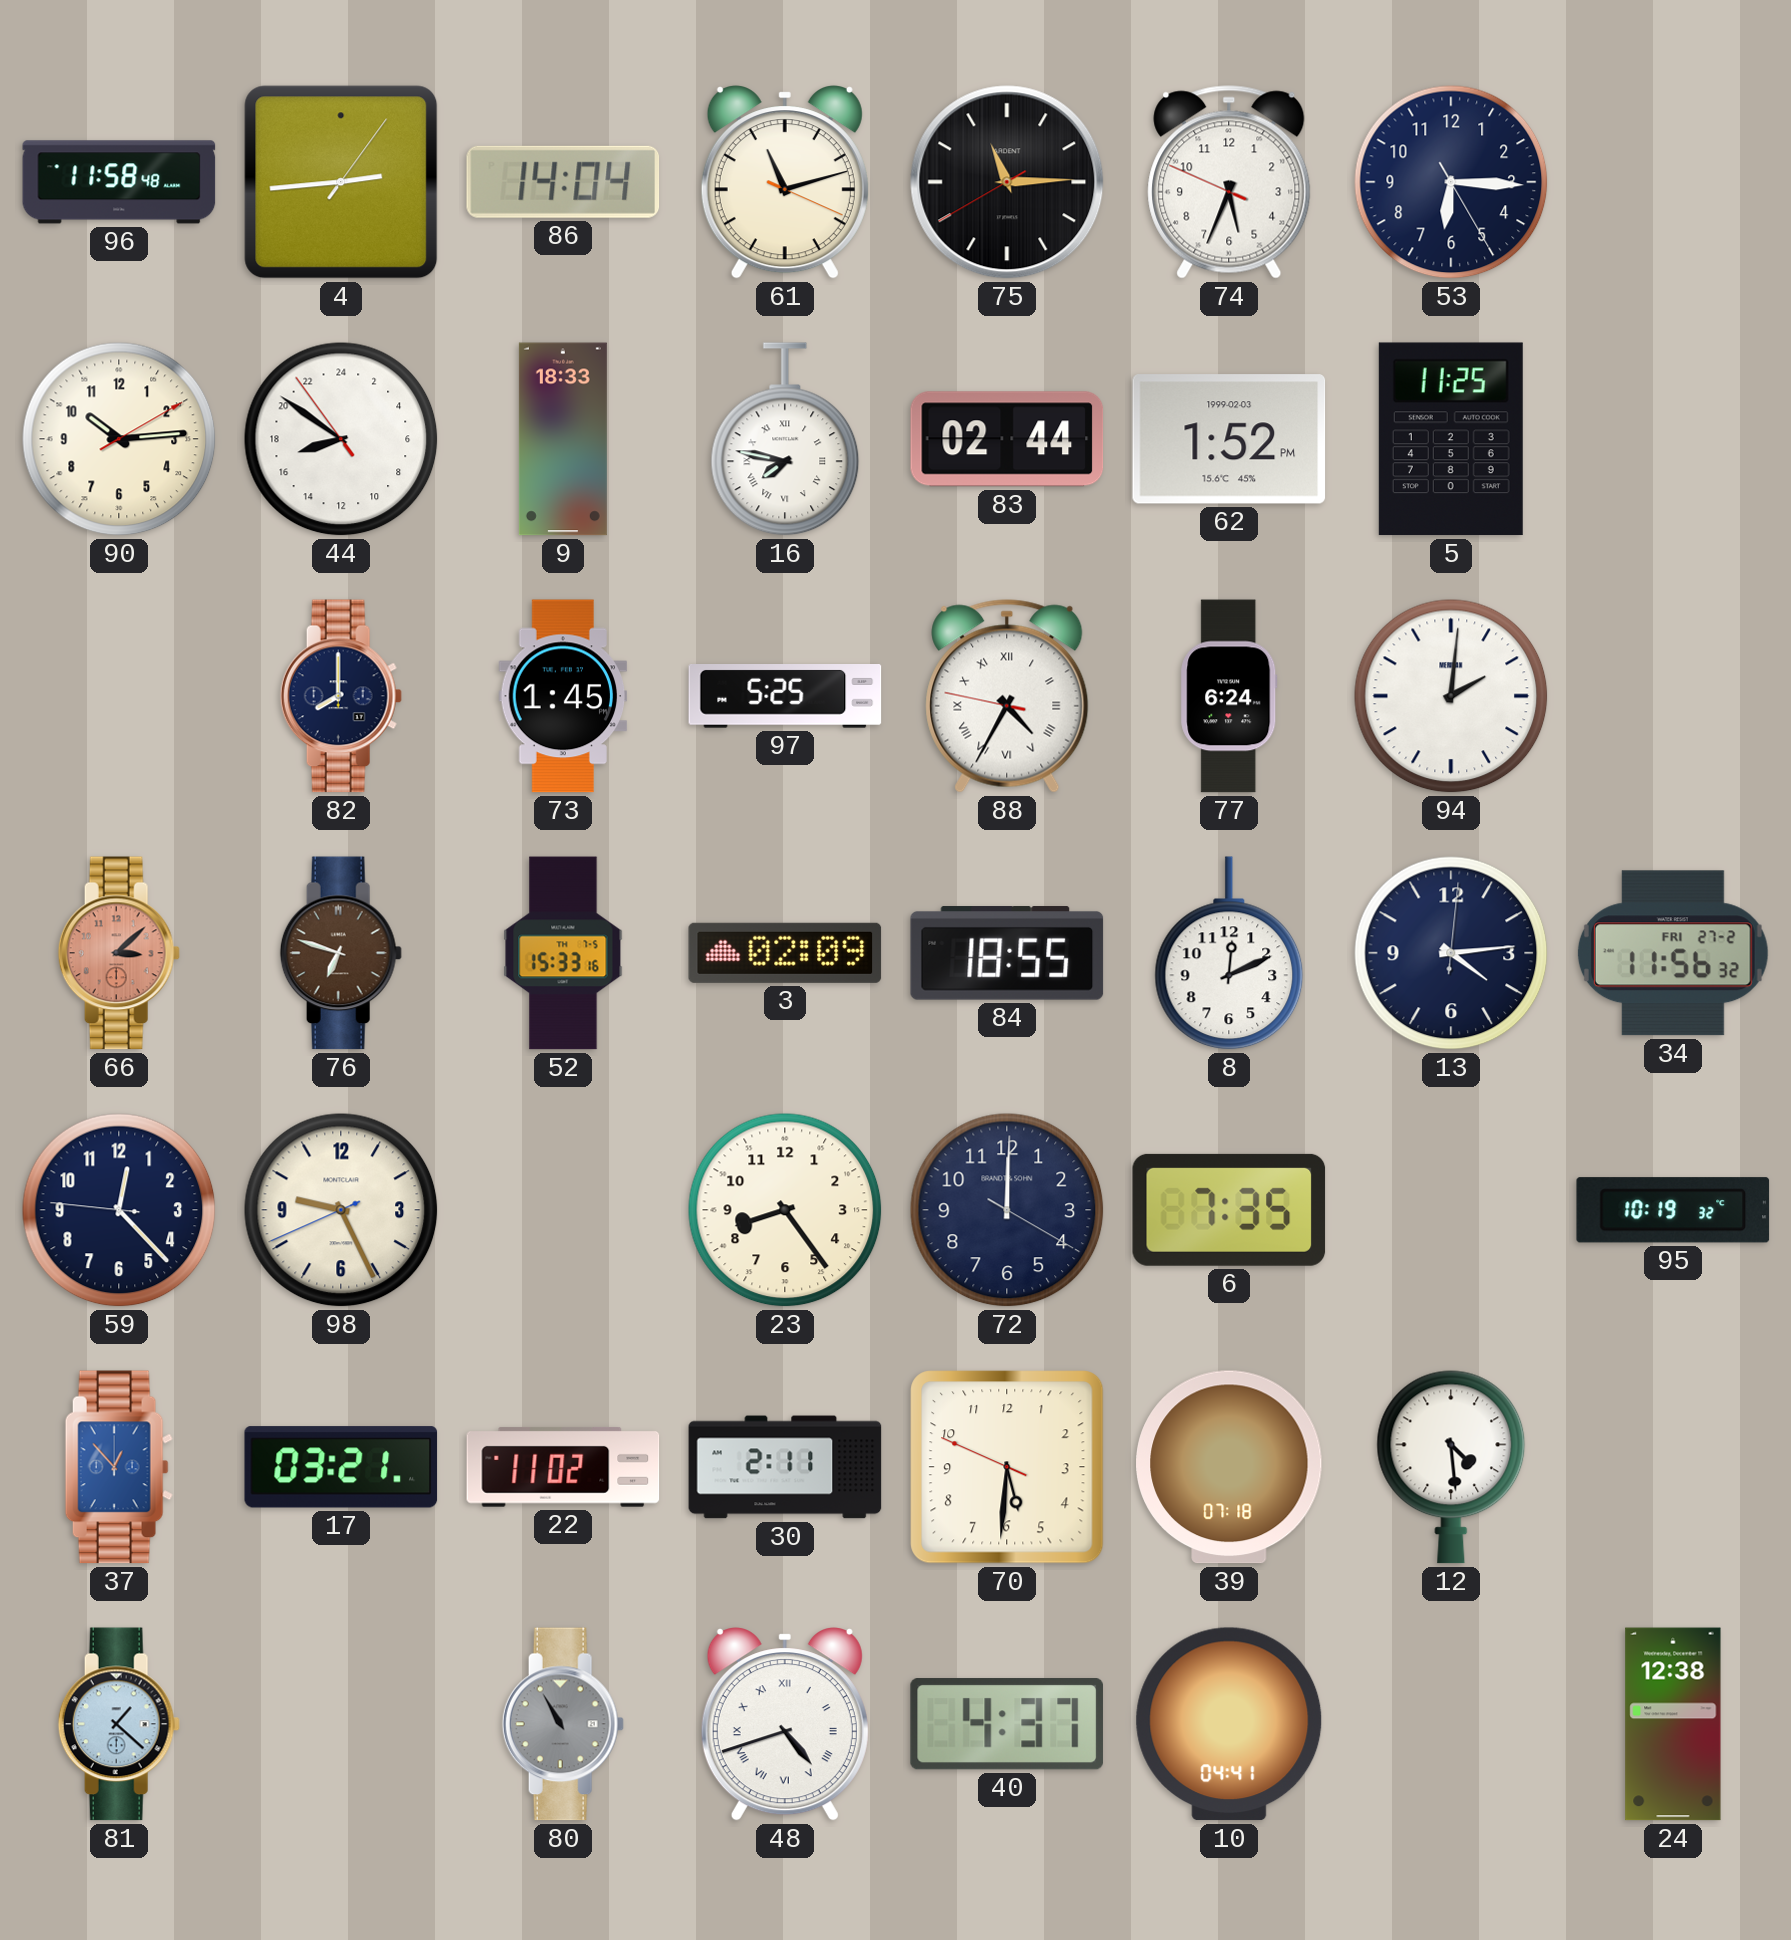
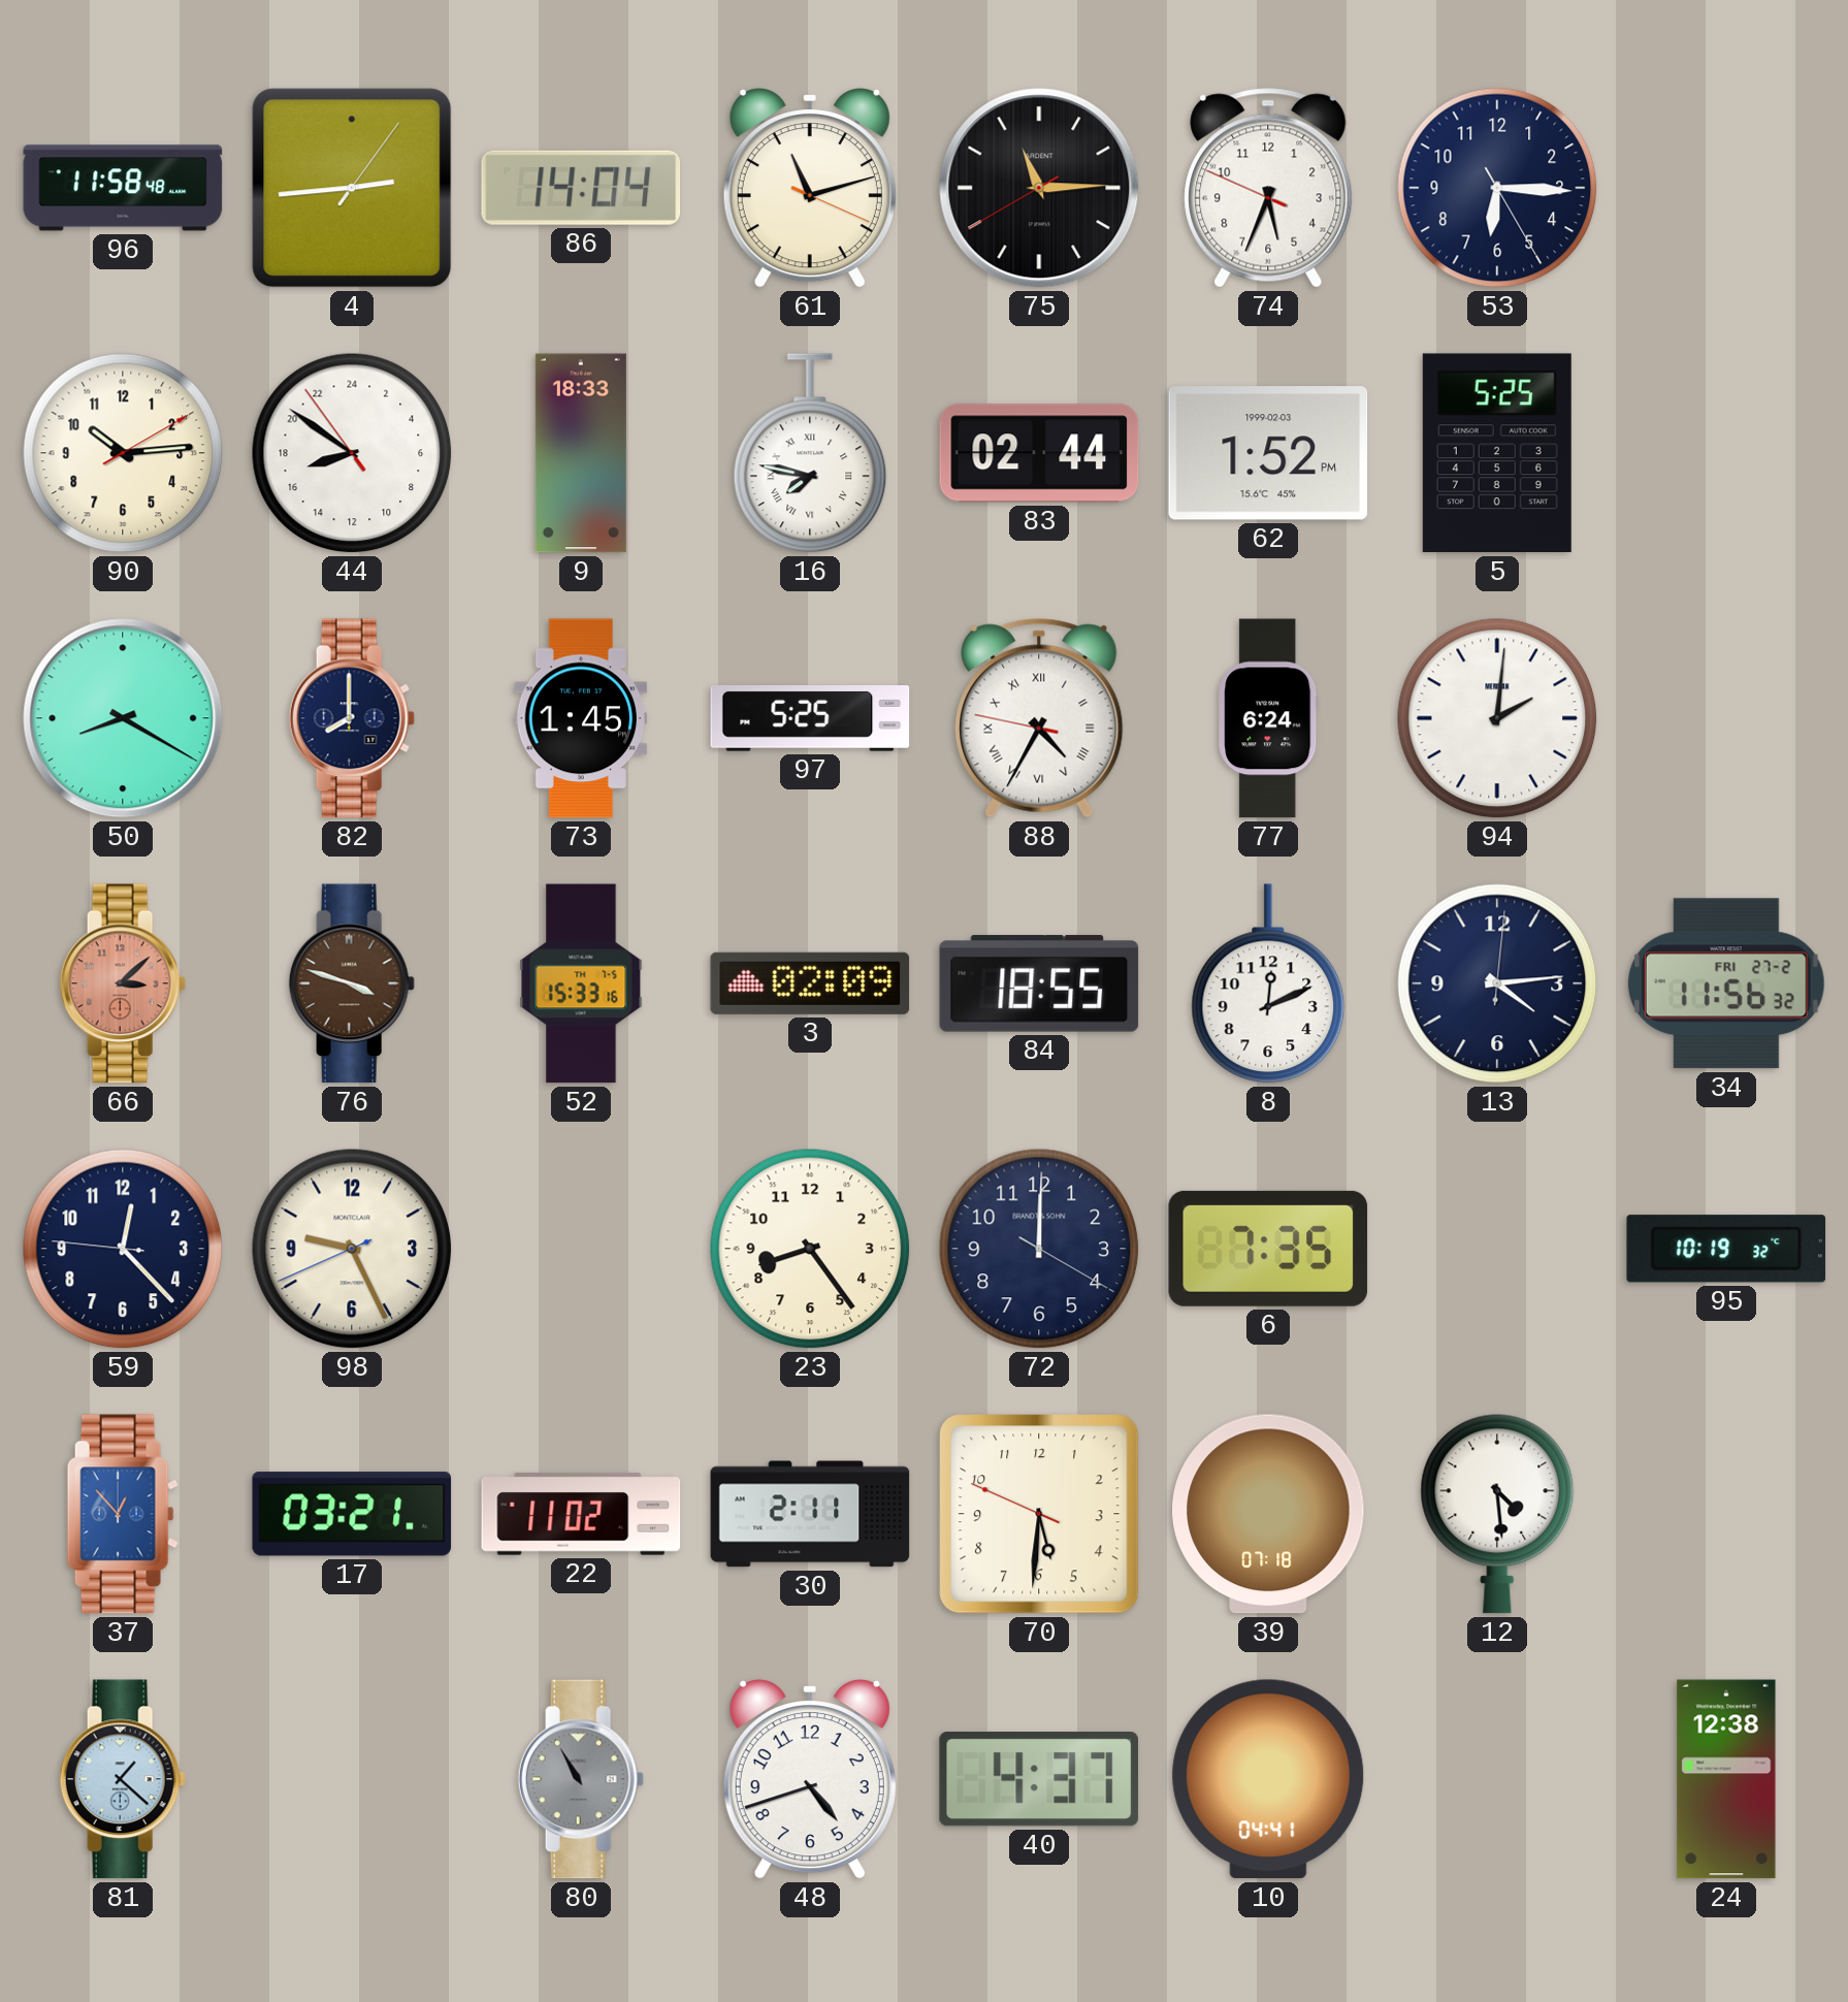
5: 11:25 -> 5:25
50: none -> 8:20
76: 6:48 -> 3:48
48 numerals: Roman -> Arabic
